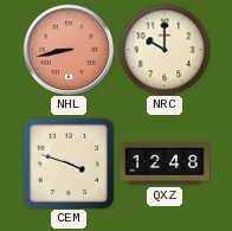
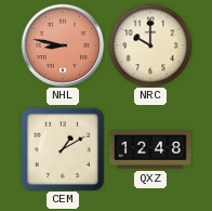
NHL: 8:43 -> 8:47
CEM: 3:48 -> 1:10
